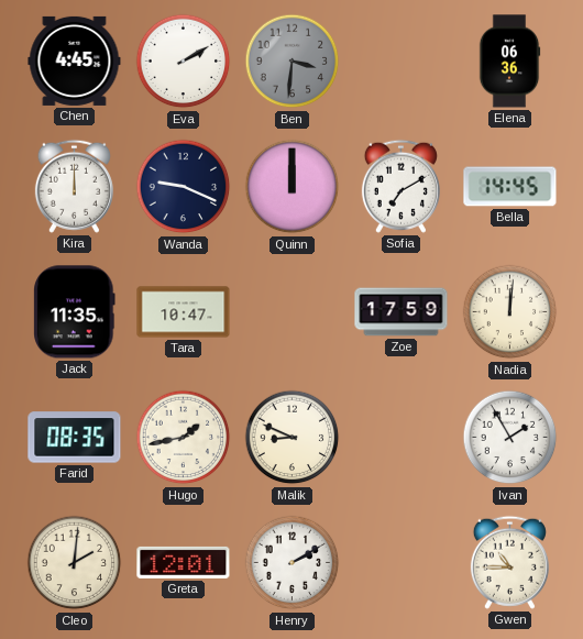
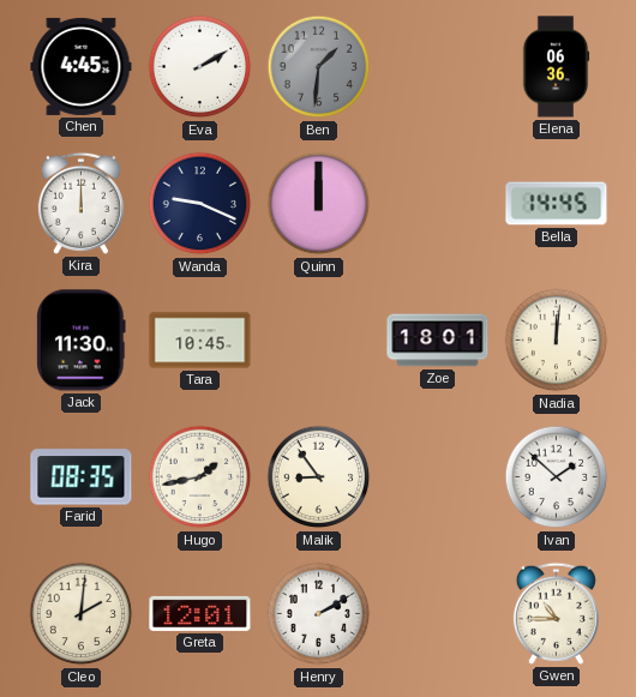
Ben: 3:31 -> 1:31
Sofia: 7:10 -> none
Jack: 11:35 -> 11:30
Tara: 10:47 -> 10:45
Zoe: 17:59 -> 18:01
Malik: 8:49 -> 8:54
Ivan: 1:55 -> 1:52
